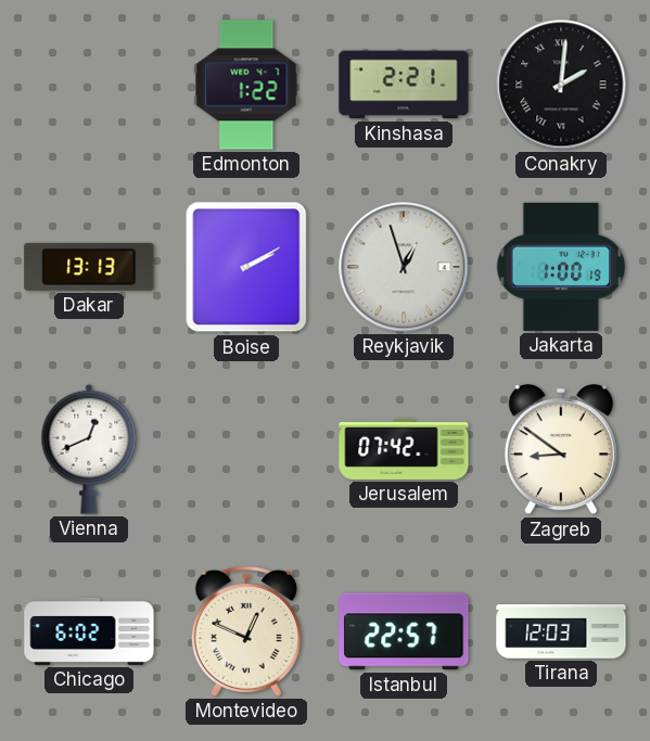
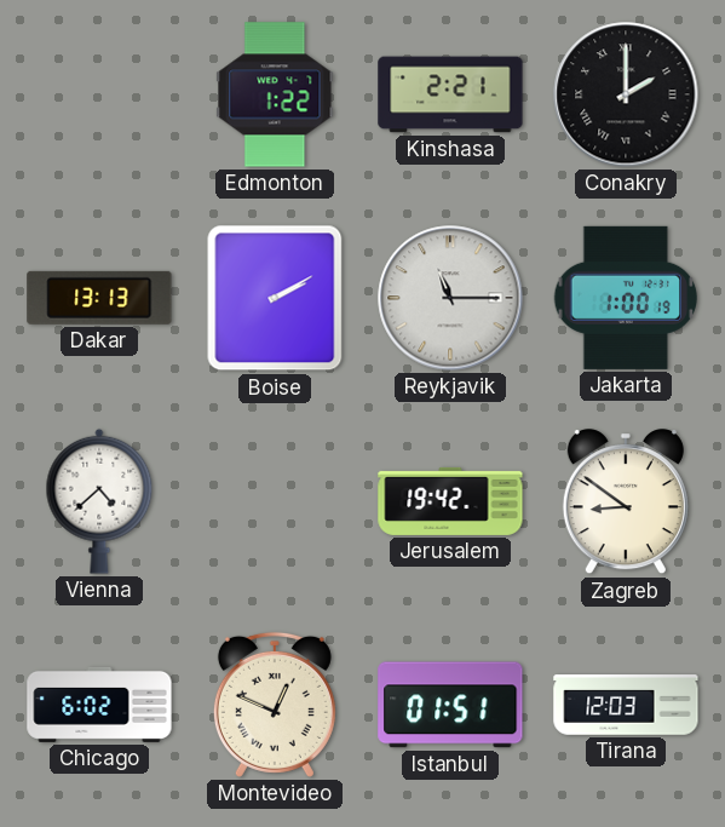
Conakry: 2:01 -> 2:00
Reykjavik: 12:57 -> 11:15
Vienna: 12:41 -> 4:38
Jerusalem: 07:42 -> 19:42
Istanbul: 22:57 -> 01:51
